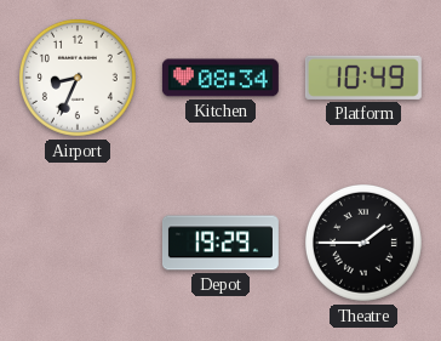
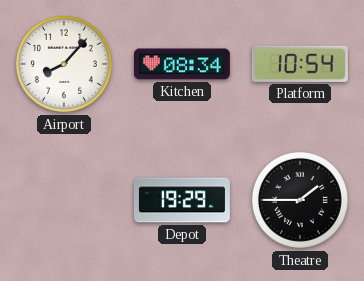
Airport: 8:34 -> 8:07
Platform: 10:49 -> 10:54
